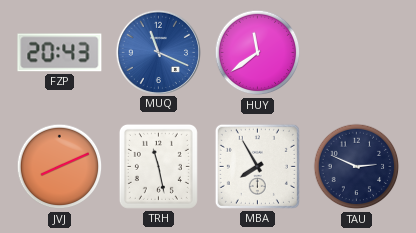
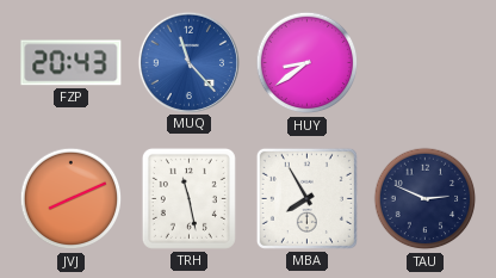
MUQ: 11:19 -> 11:23
HUY: 11:39 -> 8:39
